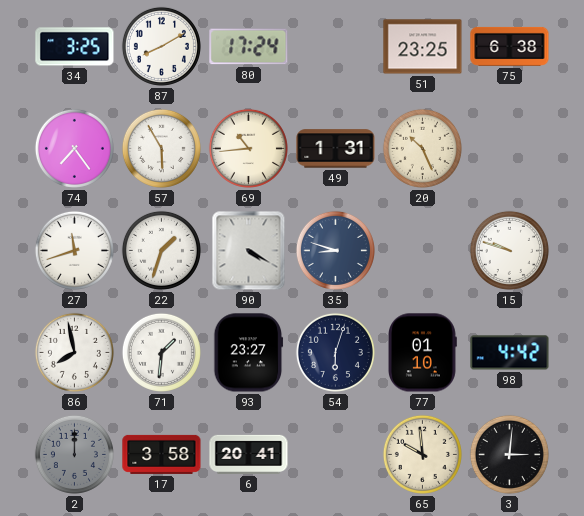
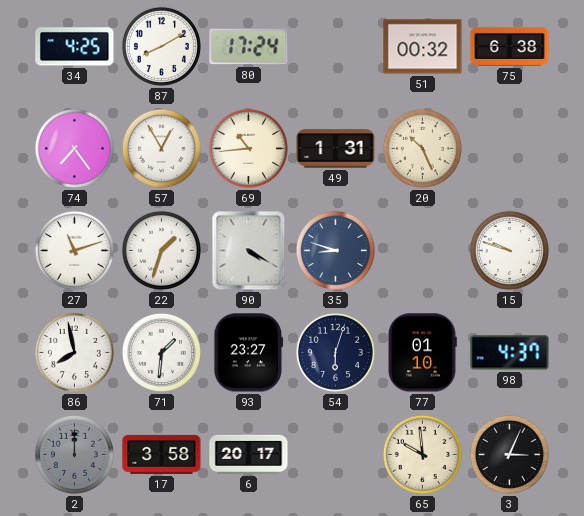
34: 3:25 -> 4:25
51: 23:25 -> 00:32
57: 5:55 -> 12:55
27: 11:42 -> 11:12
98: 4:42 -> 4:37
6: 20:41 -> 20:17
3: 3:01 -> 3:04
